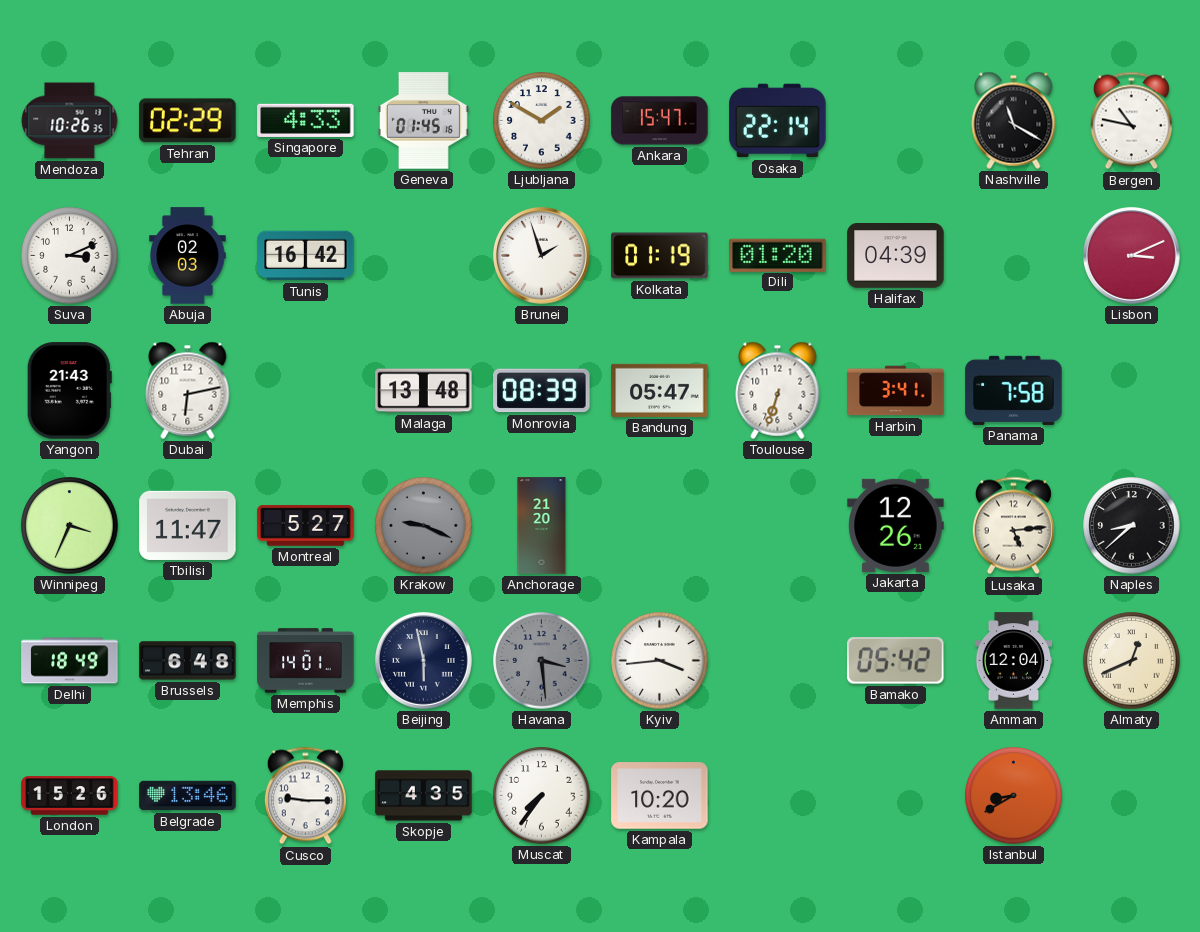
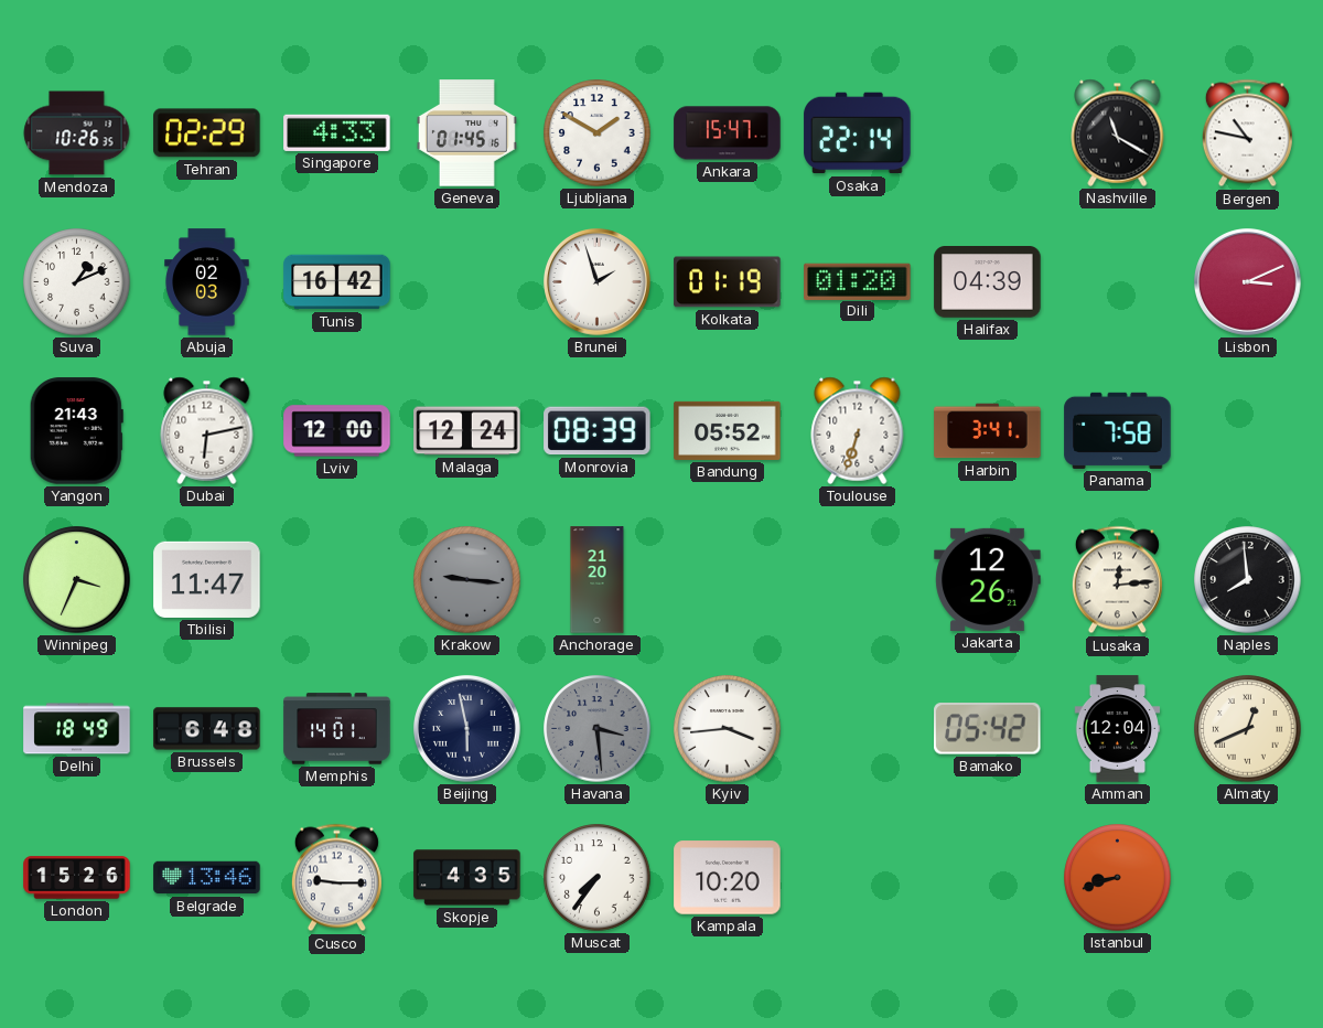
Suva: 3:11 -> 1:11
Lviv: none -> 12:00
Malaga: 13:48 -> 12:24
Bandung: 05:47 -> 05:52
Montreal: 5:27 -> none
Krakow: 9:19 -> 9:16
Lusaka: 5:14 -> 12:14
Naples: 8:38 -> 7:59
Istanbul: 8:40 -> 8:42
